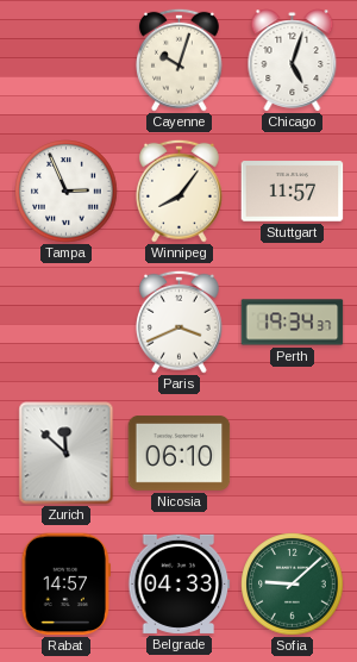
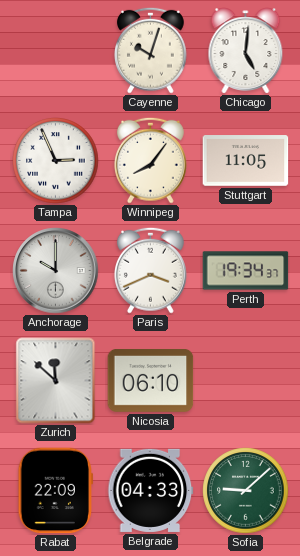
Chicago: 5:03 -> 5:01
Stuttgart: 11:57 -> 11:05
Anchorage: none -> 10:00
Rabat: 14:57 -> 22:09
